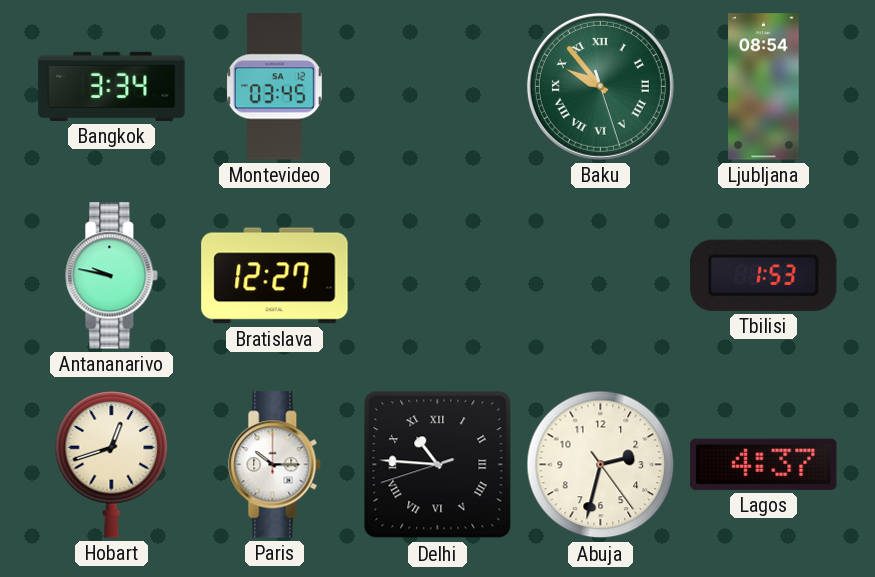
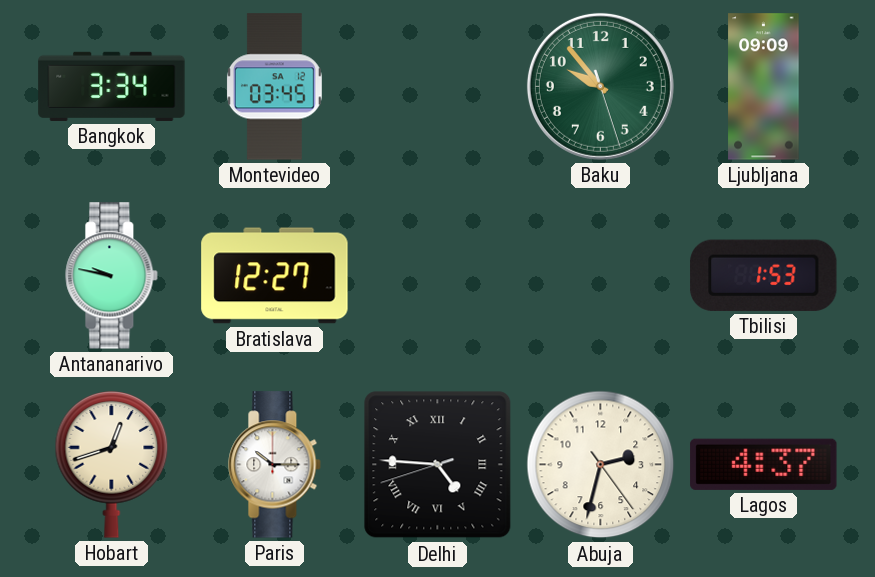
Baku numerals: Roman -> Arabic
Ljubljana: 08:54 -> 09:09
Delhi: 10:45 -> 4:45
